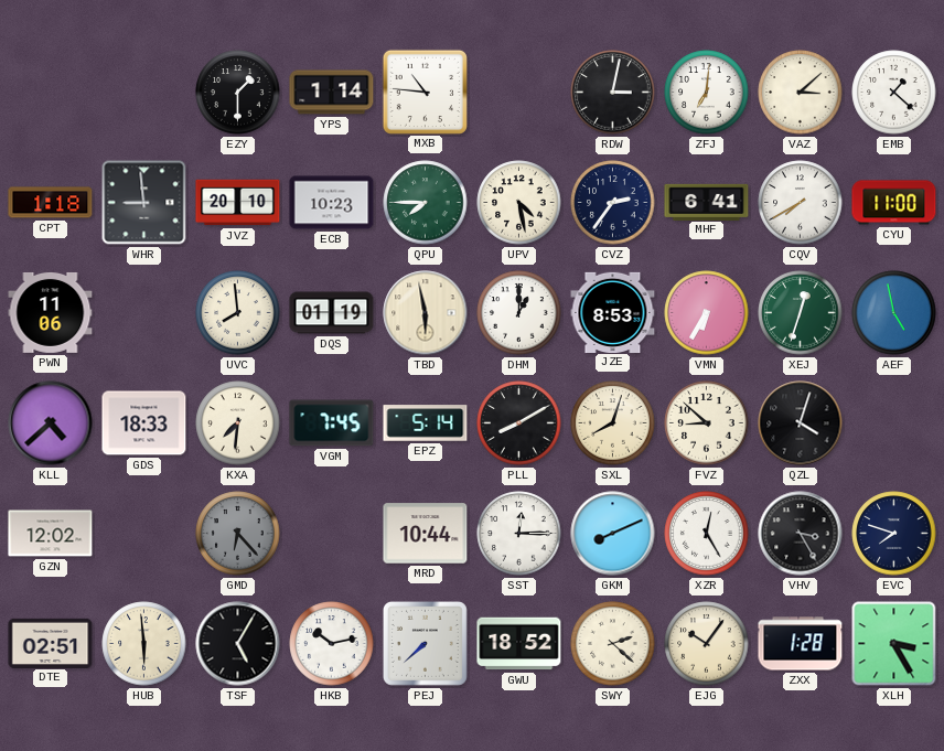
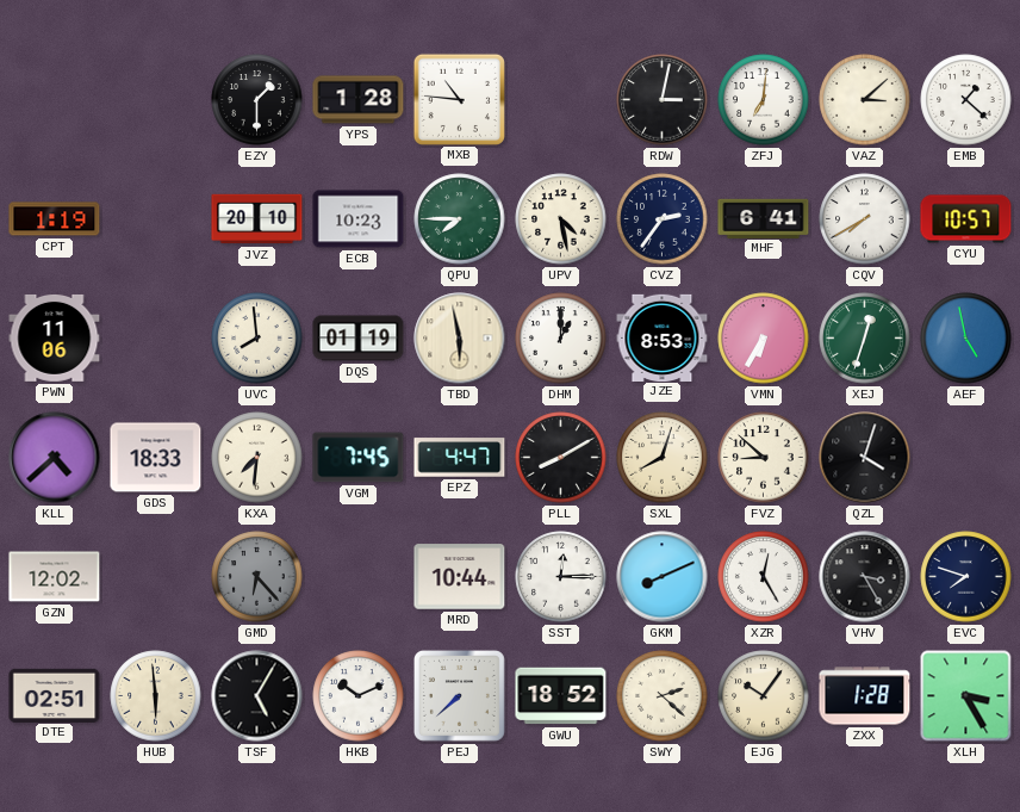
YPS: 1:14 -> 1:28
CPT: 1:18 -> 1:19
WHR: 8:59 -> none
CYU: 11:00 -> 10:57
EPZ: 5:14 -> 4:47
HKB: 10:13 -> 10:11
